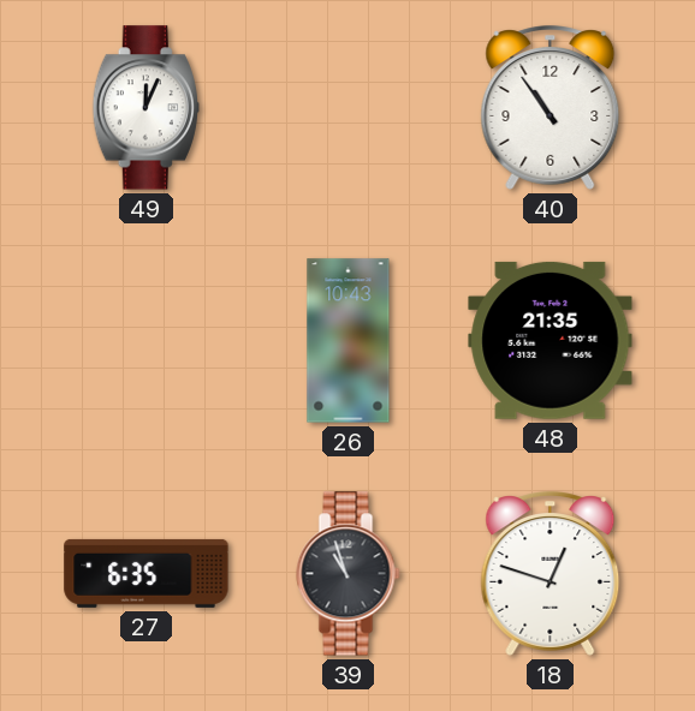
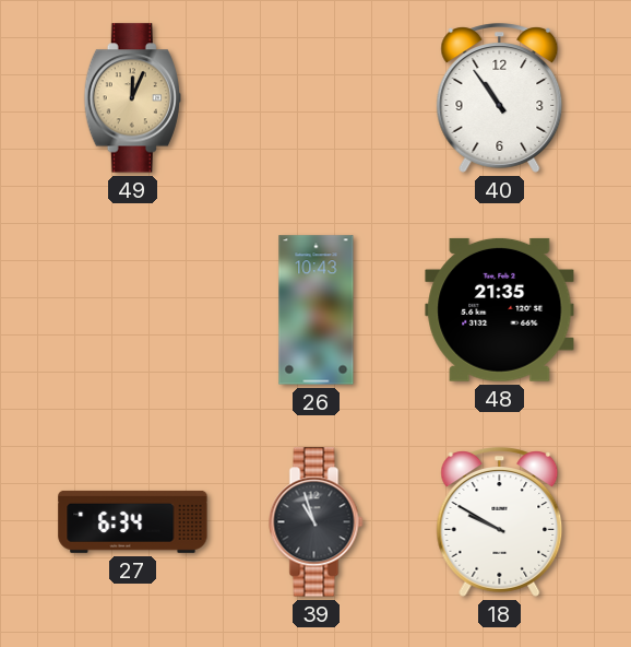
49 dial: white -> champagne
27: 6:35 -> 6:34
18: 12:48 -> 9:50
